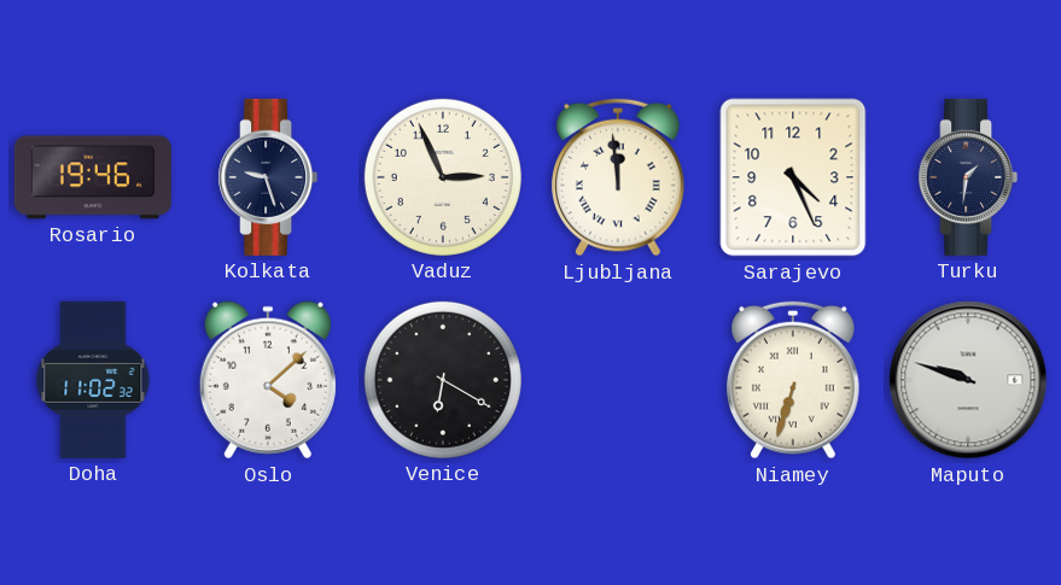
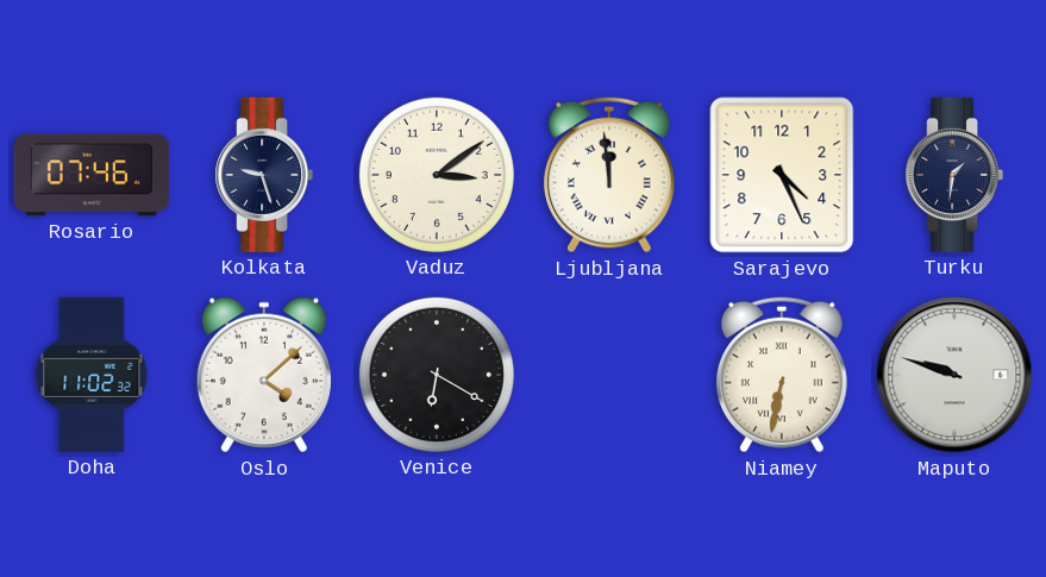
Rosario: 19:46 -> 07:46
Vaduz: 2:56 -> 3:09
Niamey: 6:33 -> 6:32
